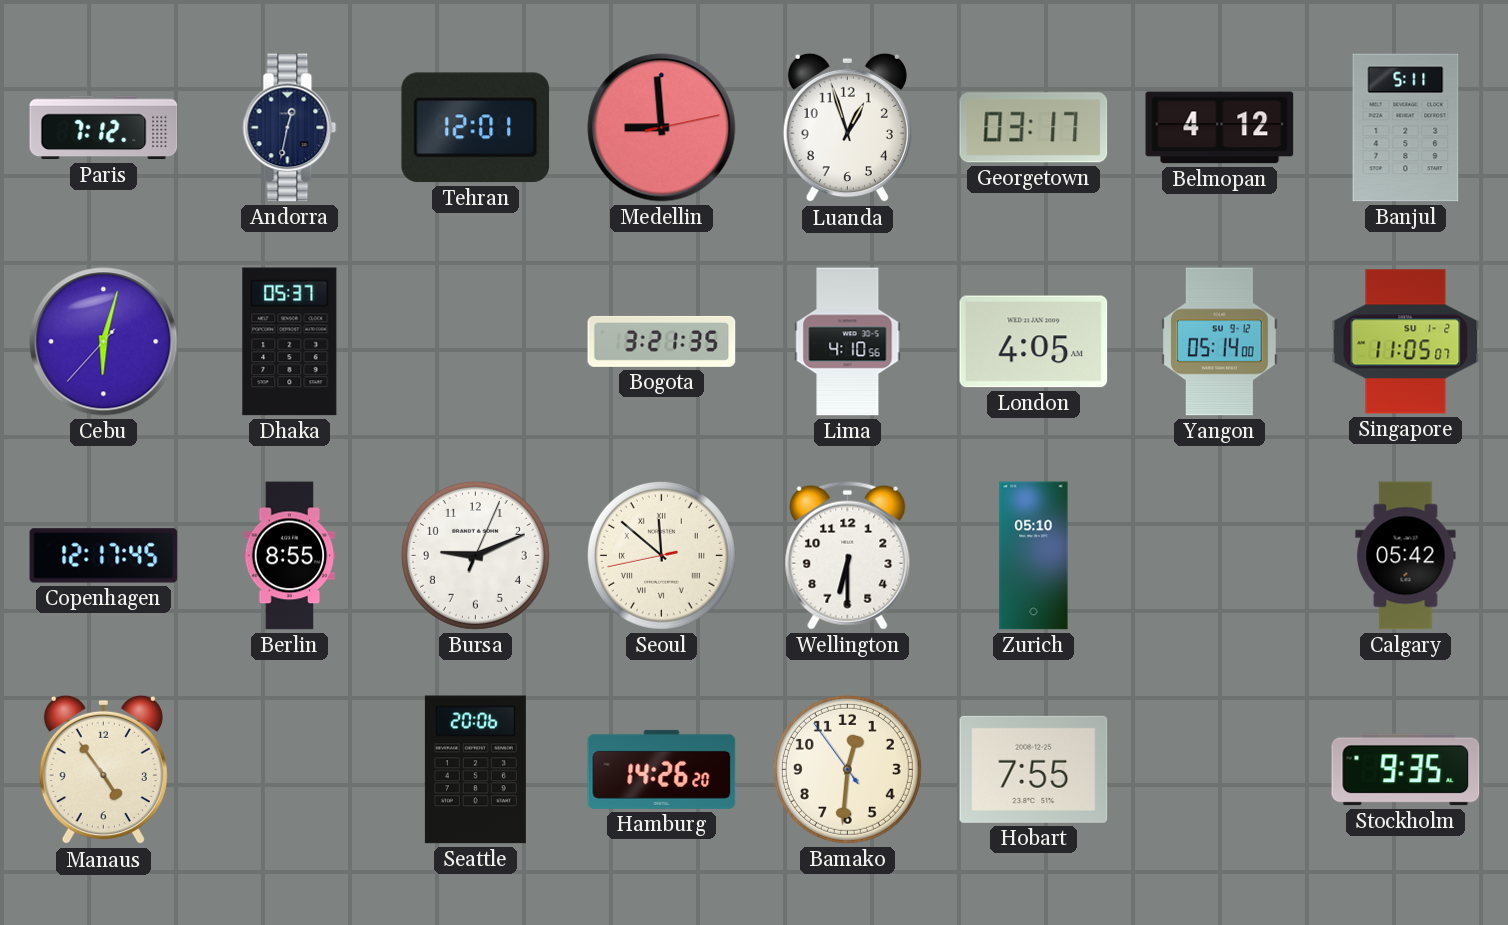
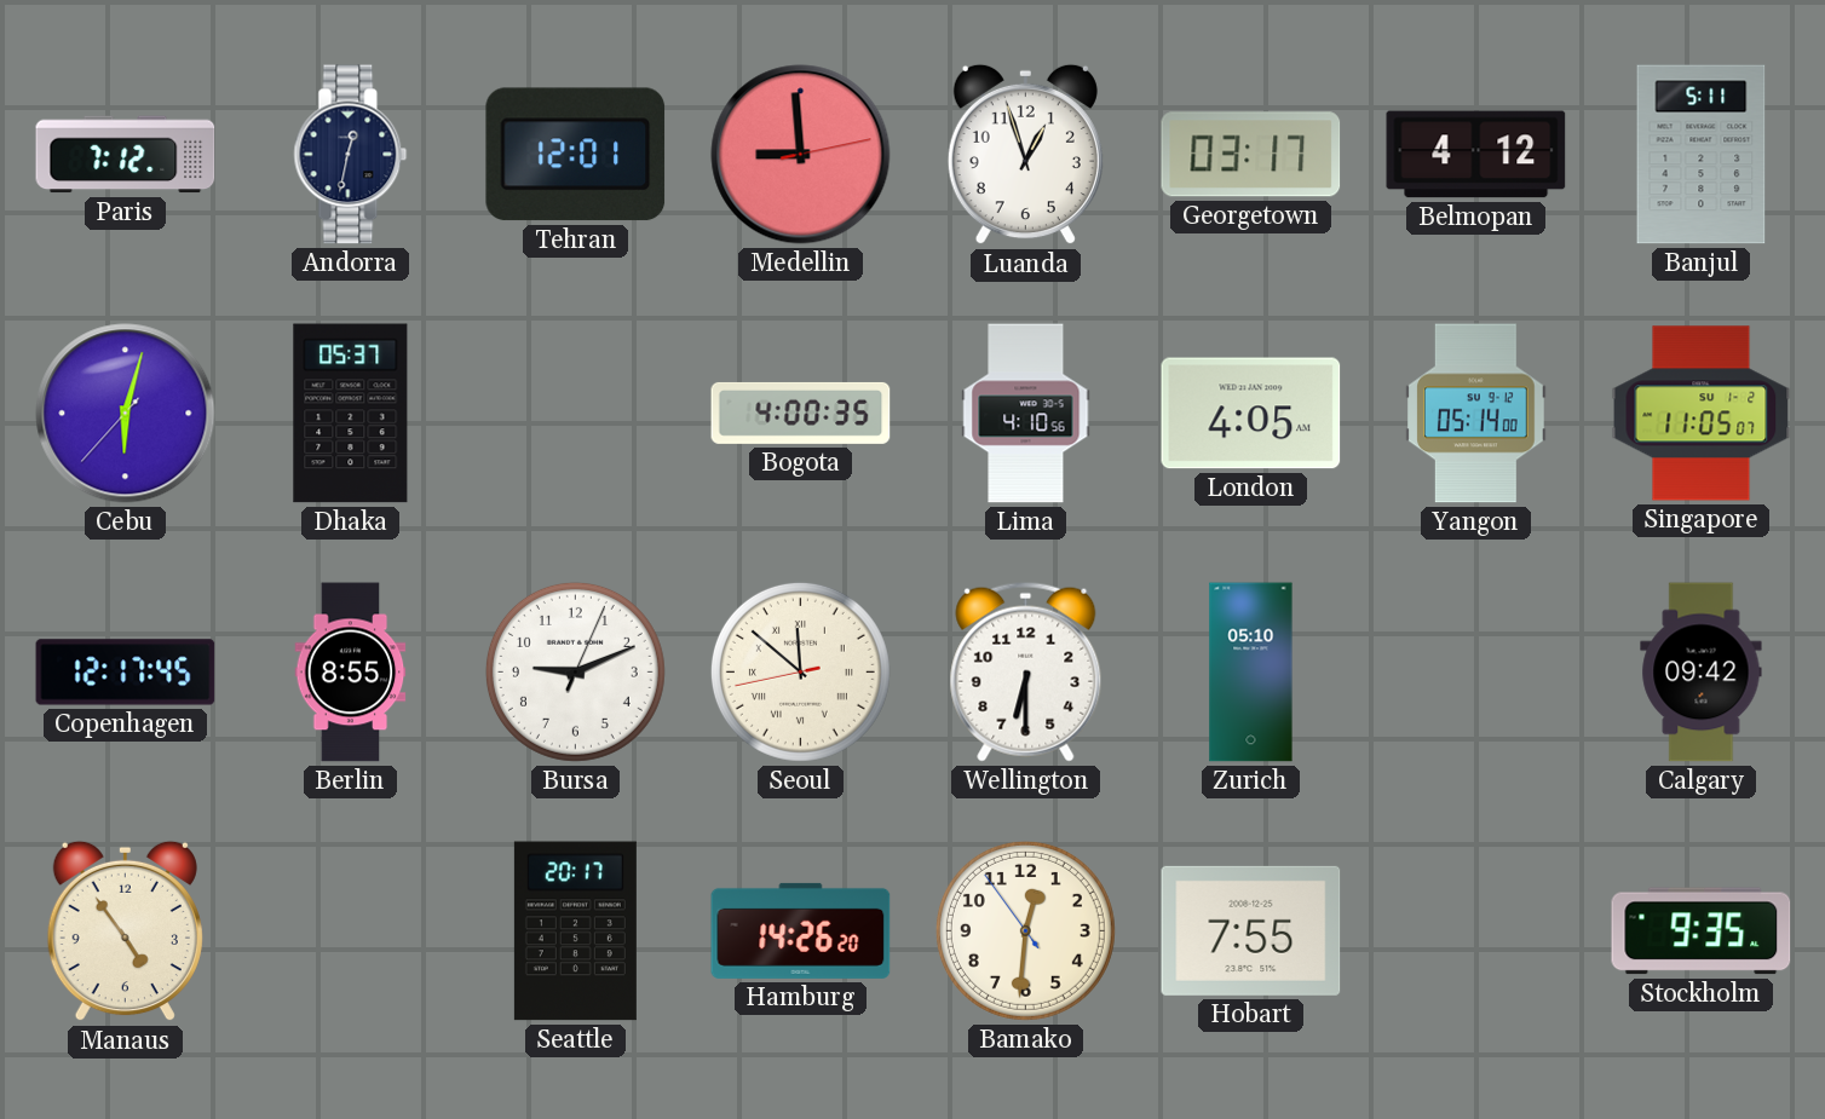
Bogota: 3:21 -> 4:00
Calgary: 05:42 -> 09:42
Seattle: 20:06 -> 20:17
